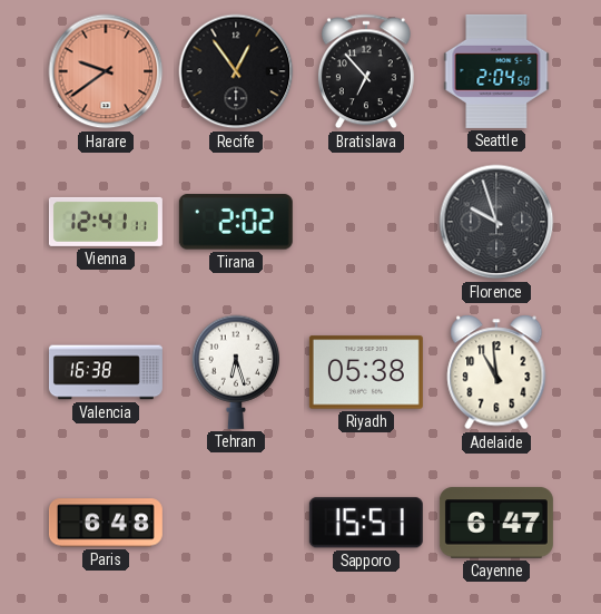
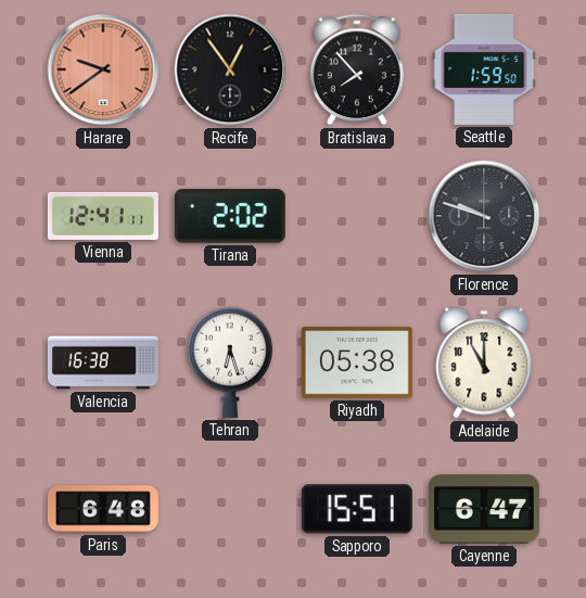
Bratislava: 6:53 -> 7:53
Seattle: 2:04 -> 1:59
Florence: 9:57 -> 9:48
Adelaide: 10:59 -> 11:00
